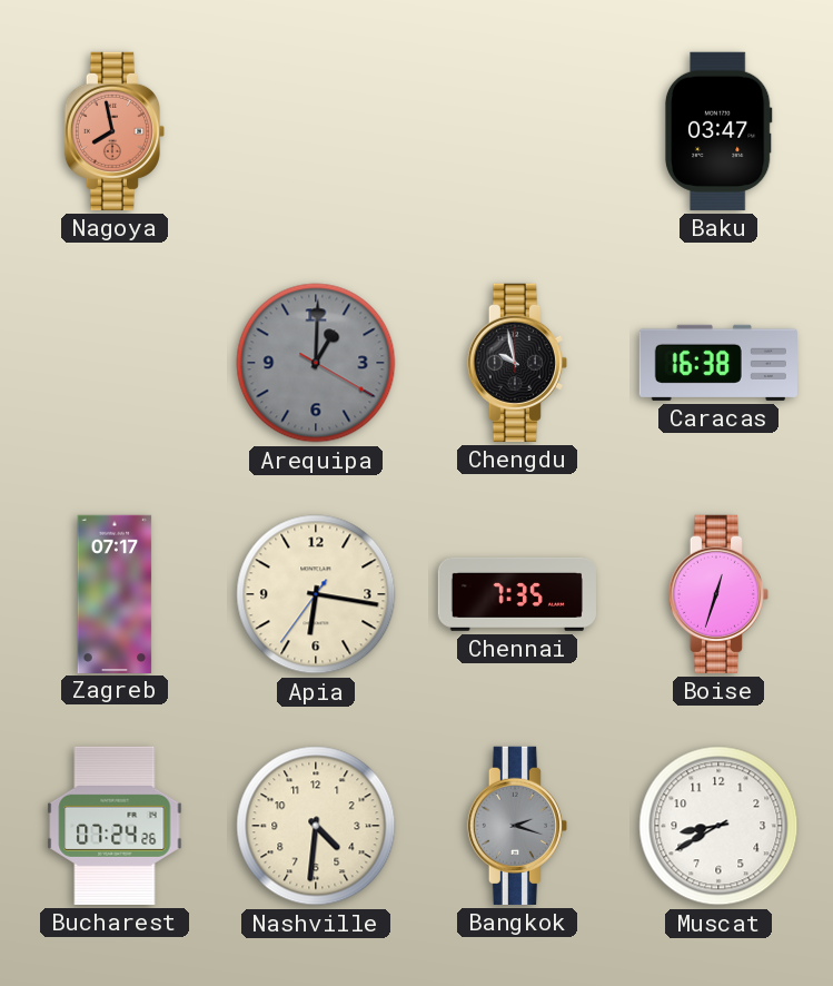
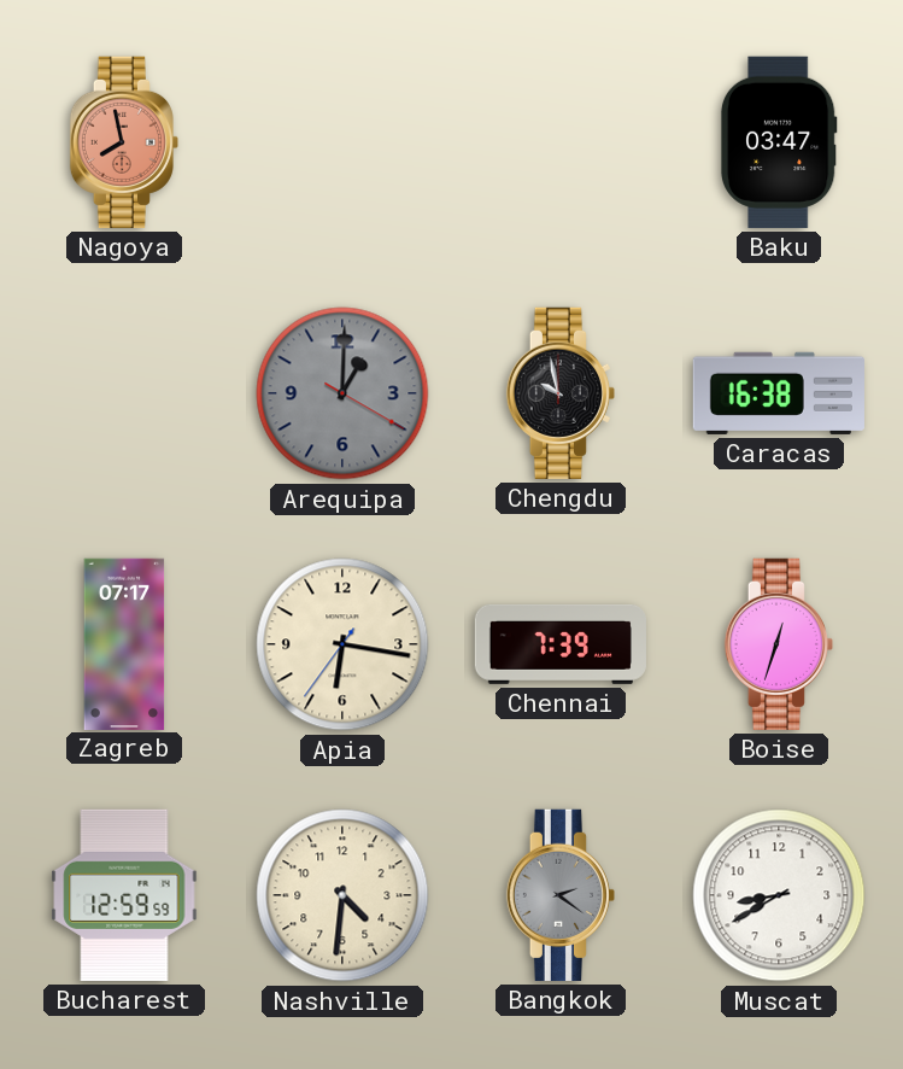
Chennai: 7:35 -> 7:39
Bucharest: 07:24 -> 12:59
Bangkok: 2:18 -> 2:21
